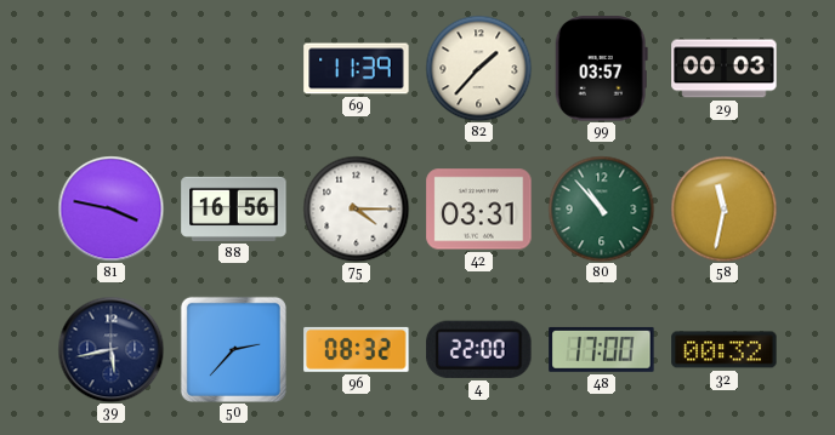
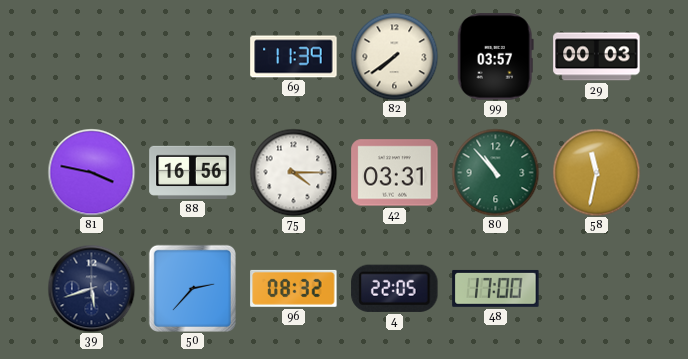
82: 1:37 -> 7:39
39: 5:43 -> 5:42
4: 22:00 -> 22:05
32: 00:32 -> none
